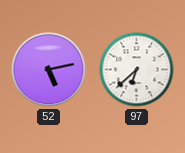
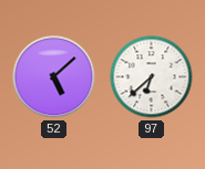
52: 5:13 -> 5:08
